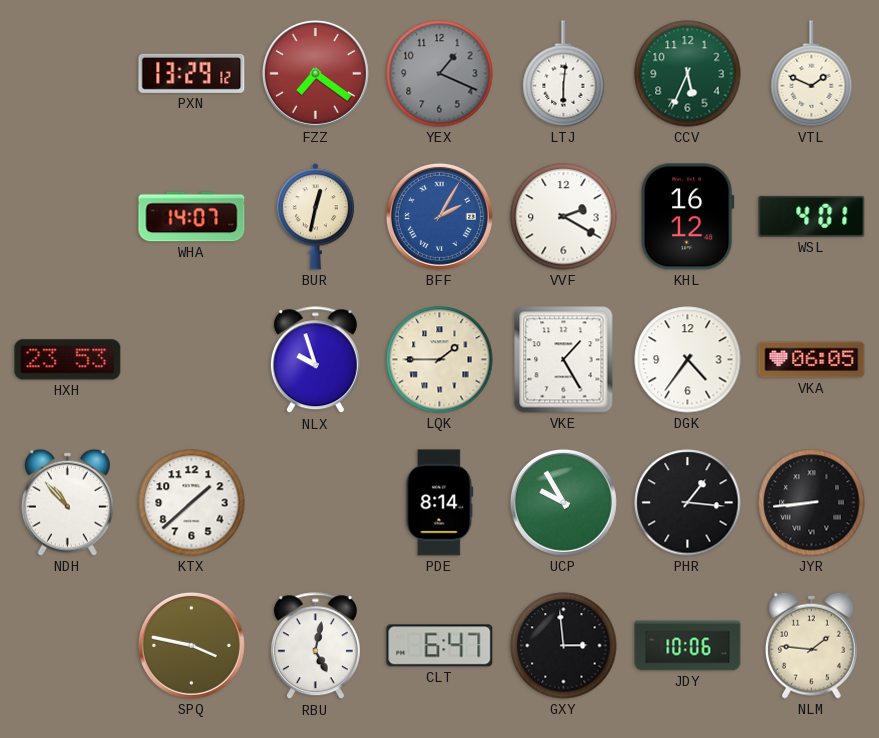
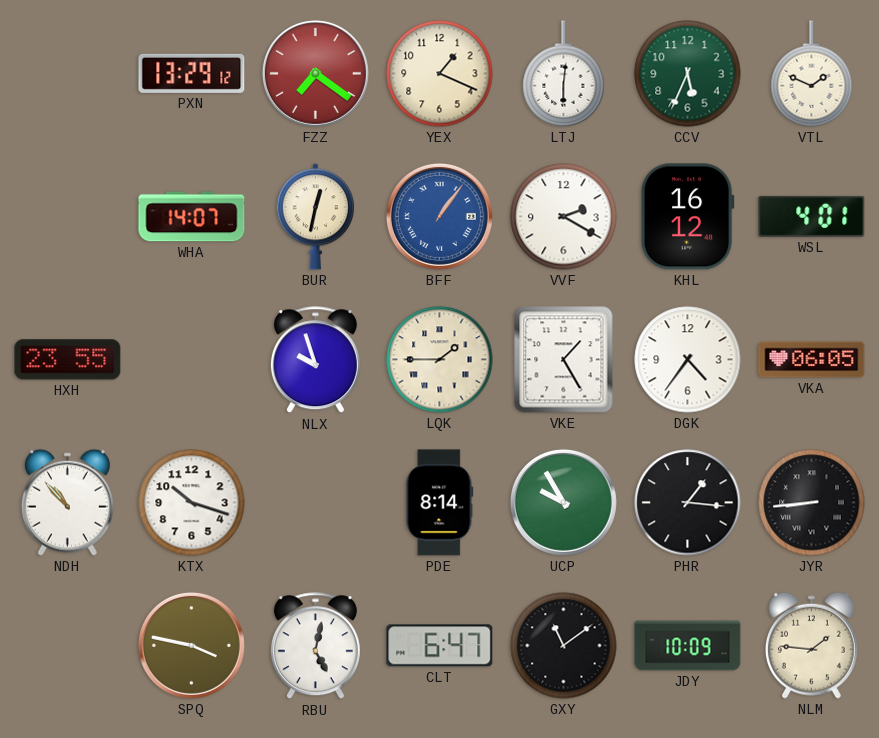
YEX dial: grey -> cream
BFF: 2:05 -> 1:06
HXH: 23:53 -> 23:55
KTX: 1:38 -> 10:18
GXY: 2:59 -> 11:09
JDY: 10:06 -> 10:09
